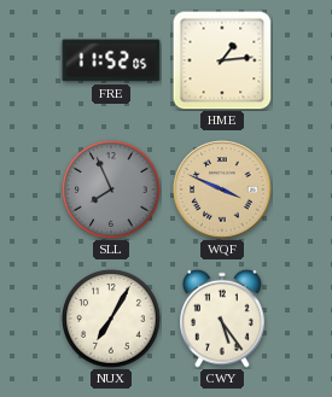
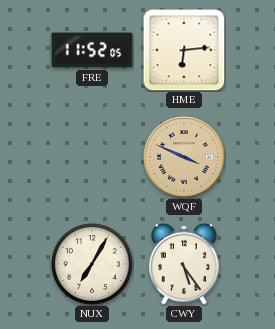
HME: 1:14 -> 6:14
SLL: 7:56 -> none
